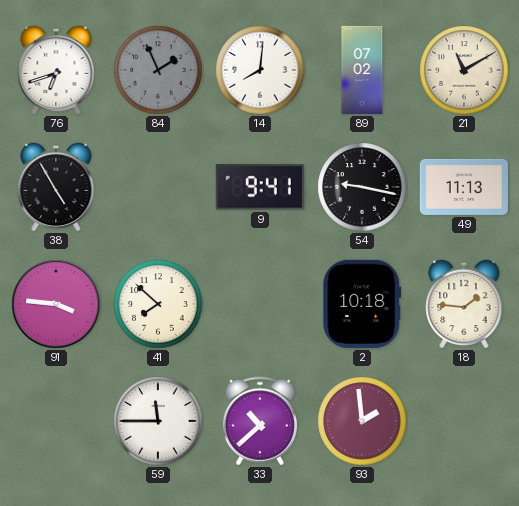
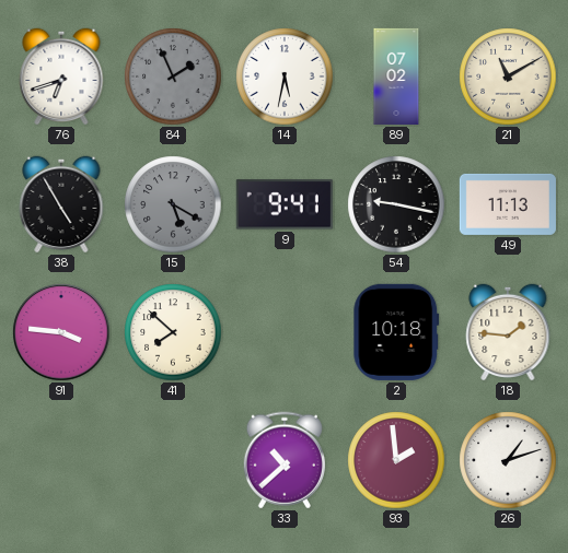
14: 8:01 -> 5:32
15: none -> 5:20
59: 11:45 -> none
26: none -> 1:12
